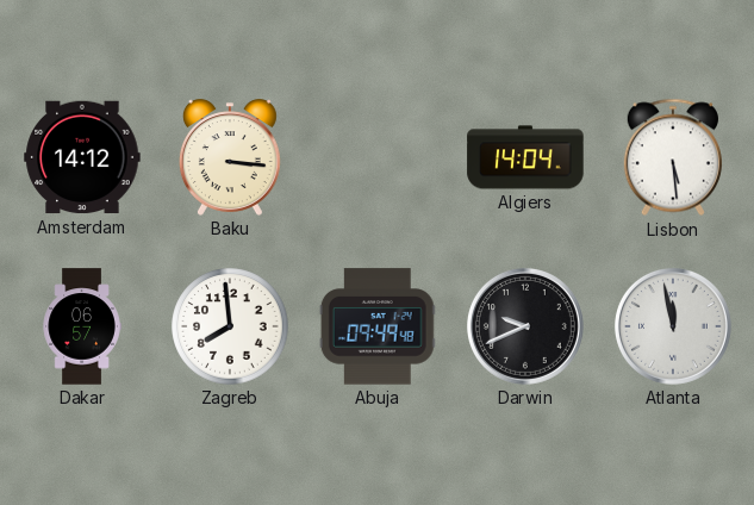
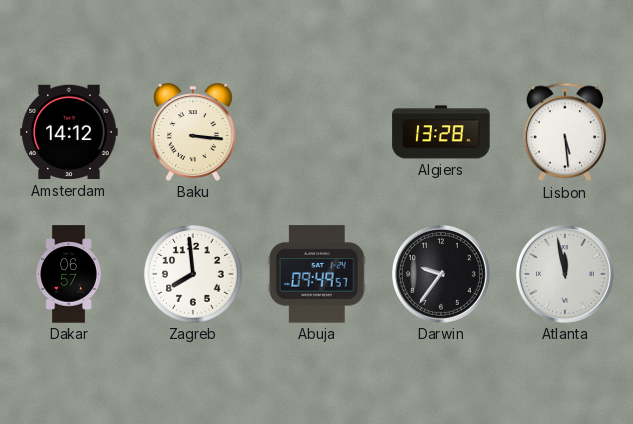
Algiers: 14:04 -> 13:28
Abuja: 09:49:48 -> 09:49:57
Darwin: 9:41 -> 9:36
